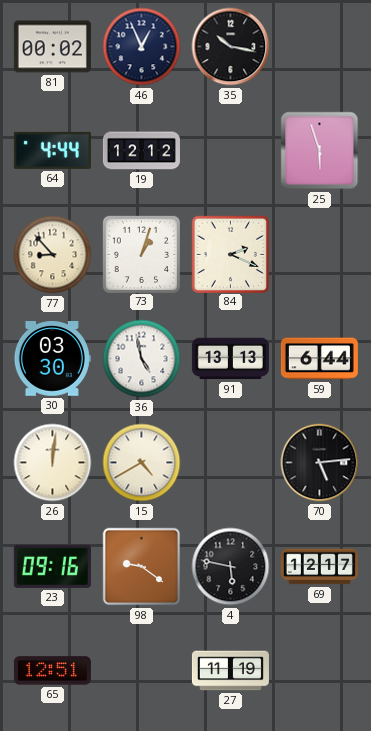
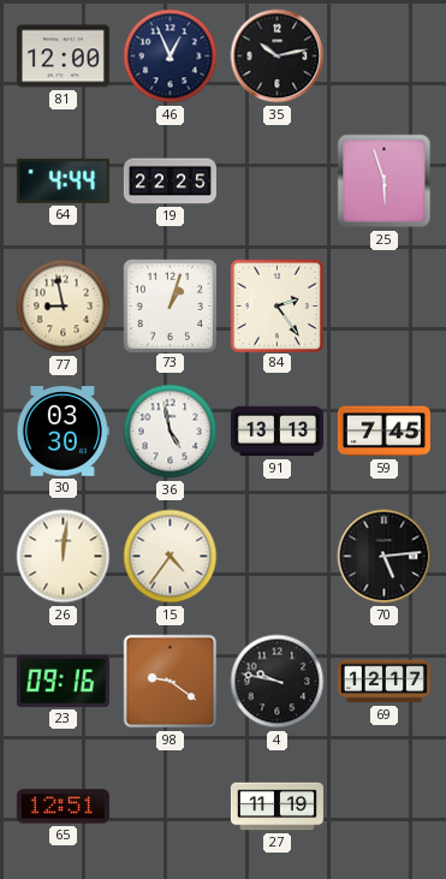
81: 00:02 -> 12:00
35: 10:17 -> 10:13
19: 12:12 -> 22:25
77: 8:53 -> 8:58
84: 2:19 -> 2:24
59: 6:44 -> 7:45
15: 4:40 -> 4:36
4: 5:47 -> 9:47
